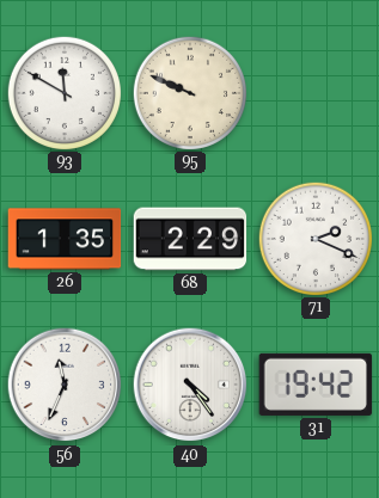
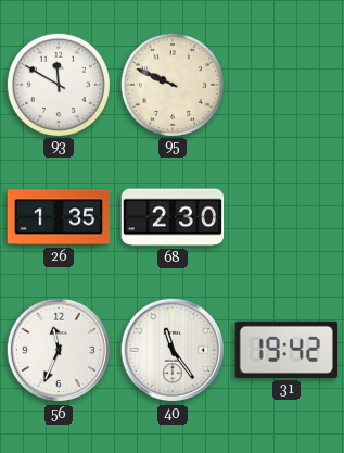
68: 2:29 -> 2:30
71: 2:19 -> none
40: 4:24 -> 11:24
